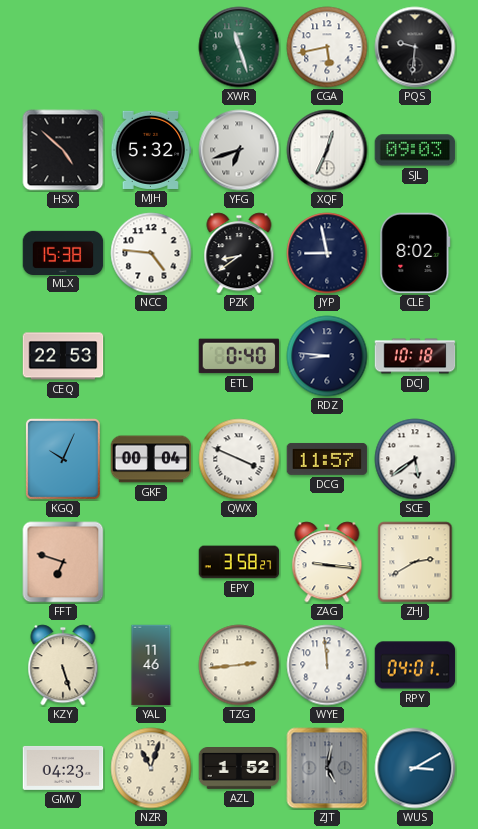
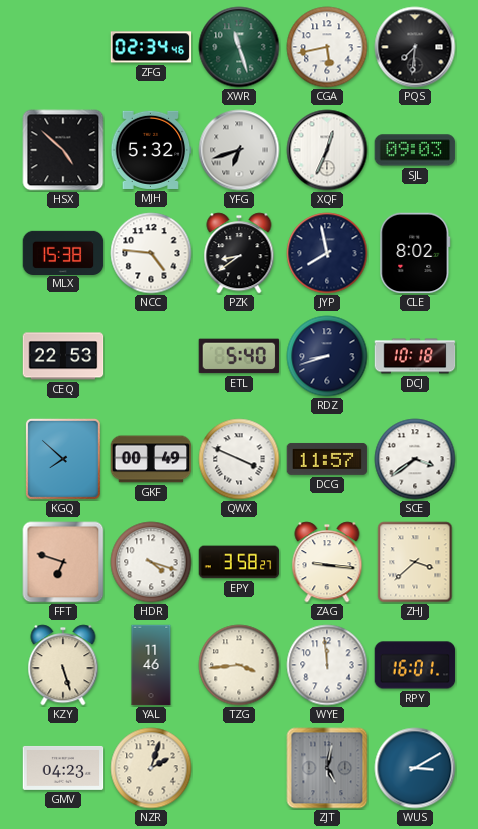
ZFG: none -> 02:34
PQS: 9:31 -> 7:31
JYP: 8:58 -> 7:58
ETL: 0:40 -> 5:40
RDZ: 8:46 -> 8:42
KGQ: 10:04 -> 7:52
GKF: 00:04 -> 00:49
SCE: 5:39 -> 3:39
HDR: none -> 4:18
ZHJ: 2:40 -> 3:38
TZG: 2:44 -> 3:44
RPY: 04:01 -> 16:01
NZR: 11:03 -> 2:03
AZL: 1:52 -> none
